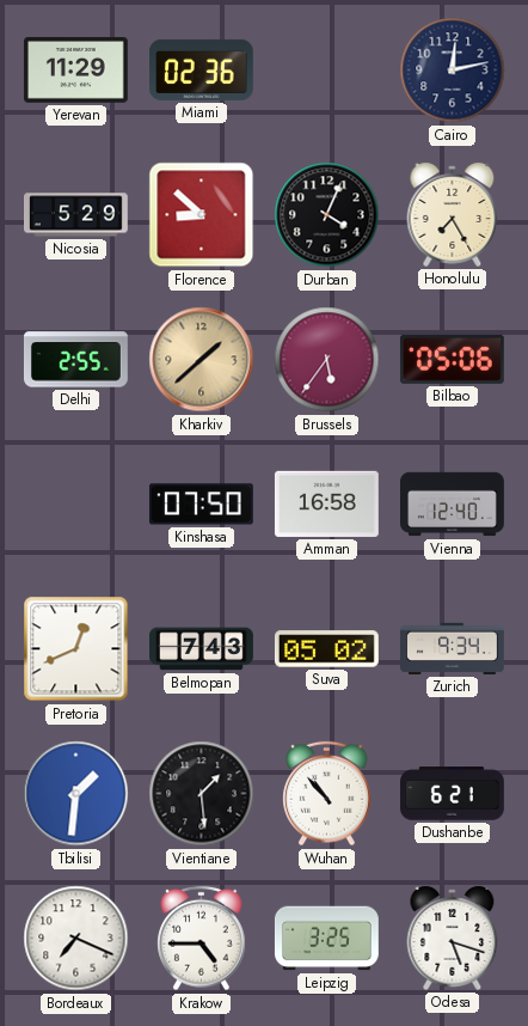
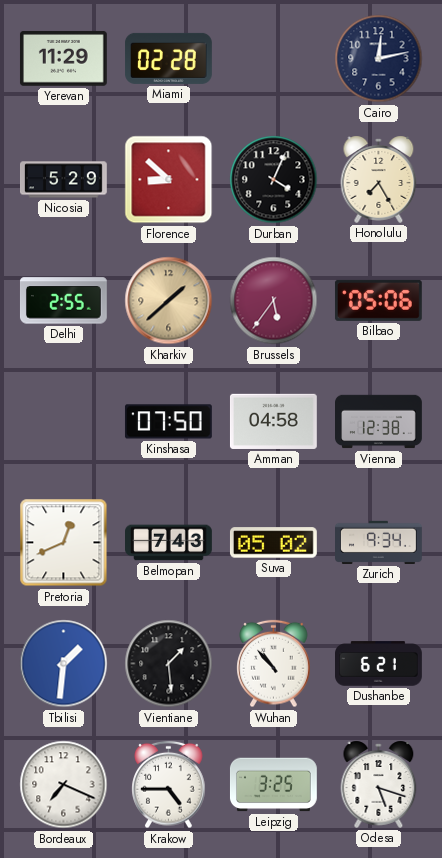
Miami: 02:36 -> 02:28
Amman: 16:58 -> 04:58
Vienna: 12:40 -> 12:38
